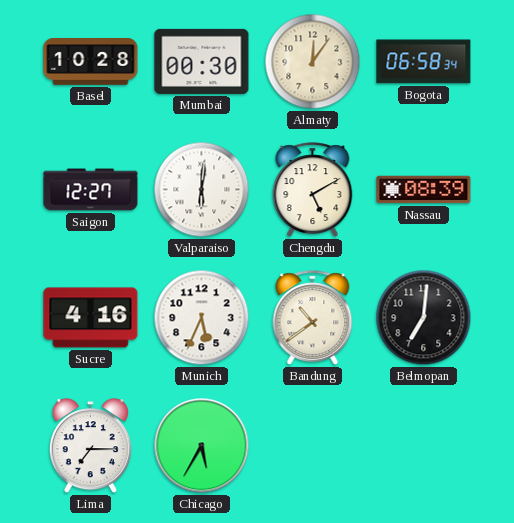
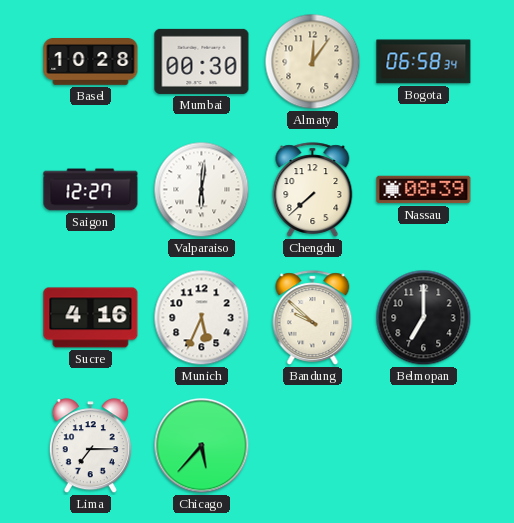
Chengdu: 5:10 -> 7:38
Bandung: 10:39 -> 9:52
Belmopan: 7:01 -> 7:00
Chicago: 5:35 -> 5:37
